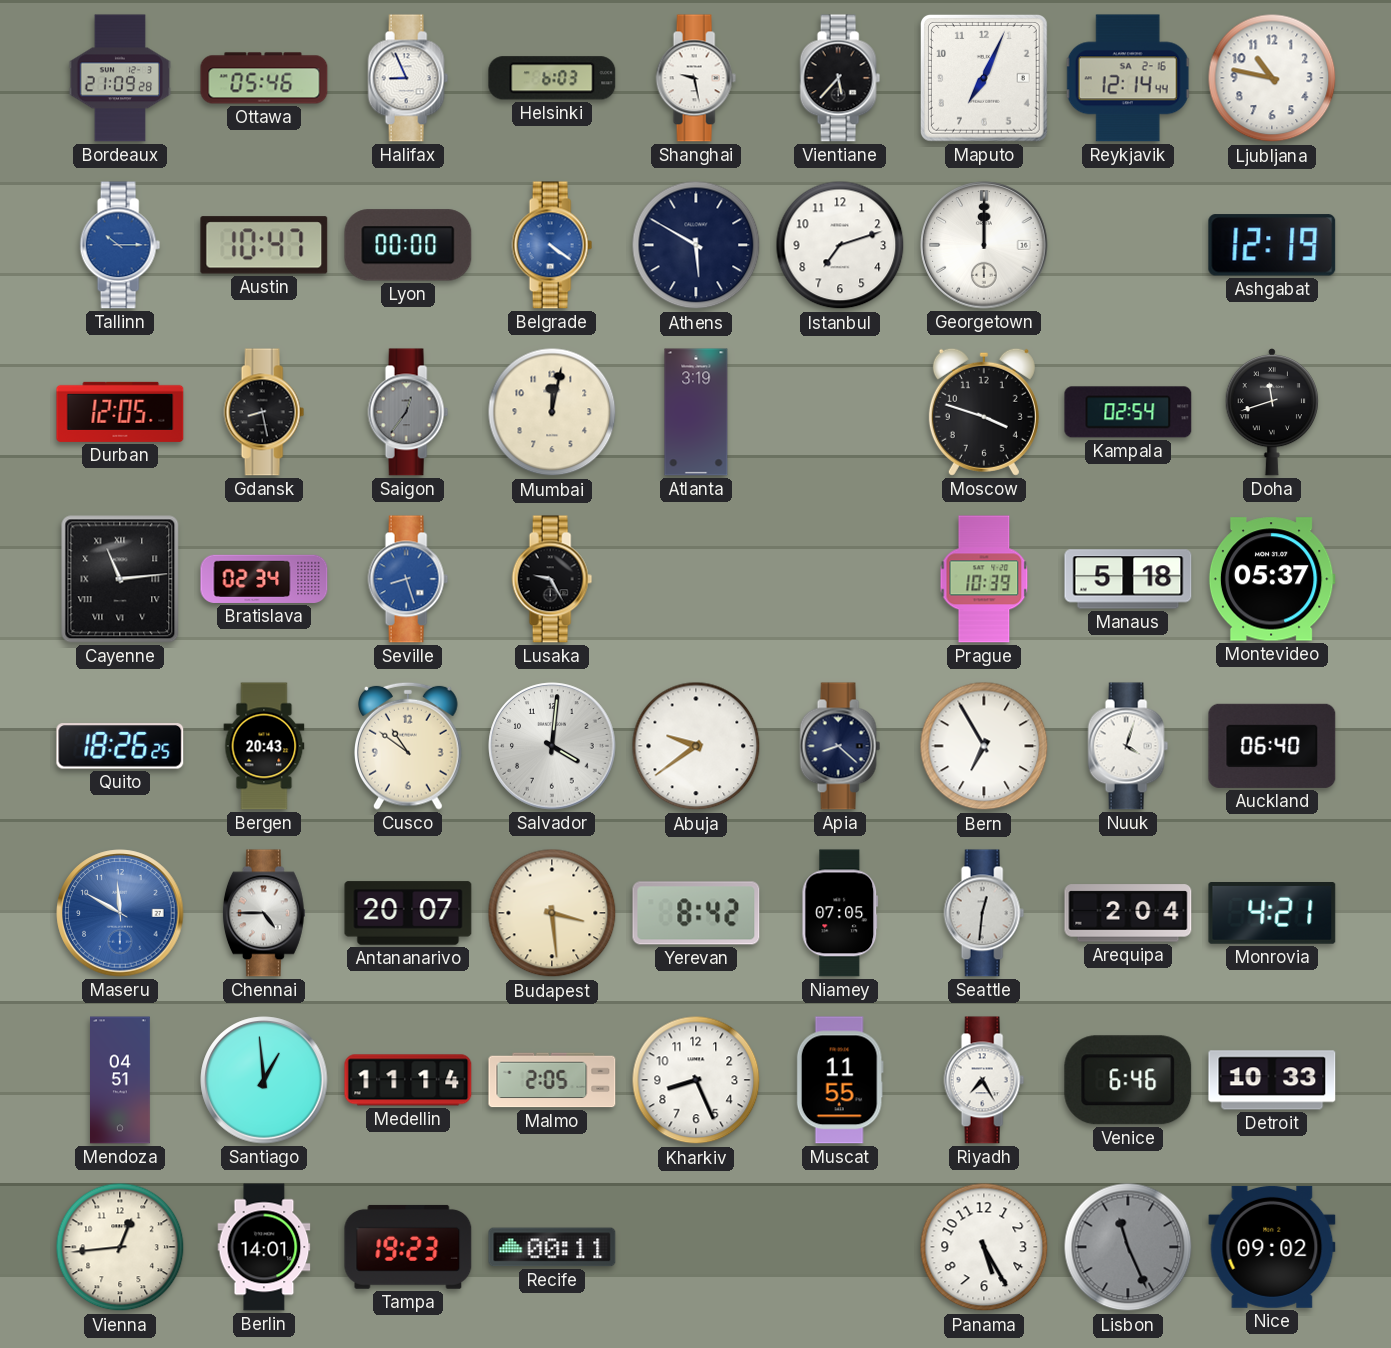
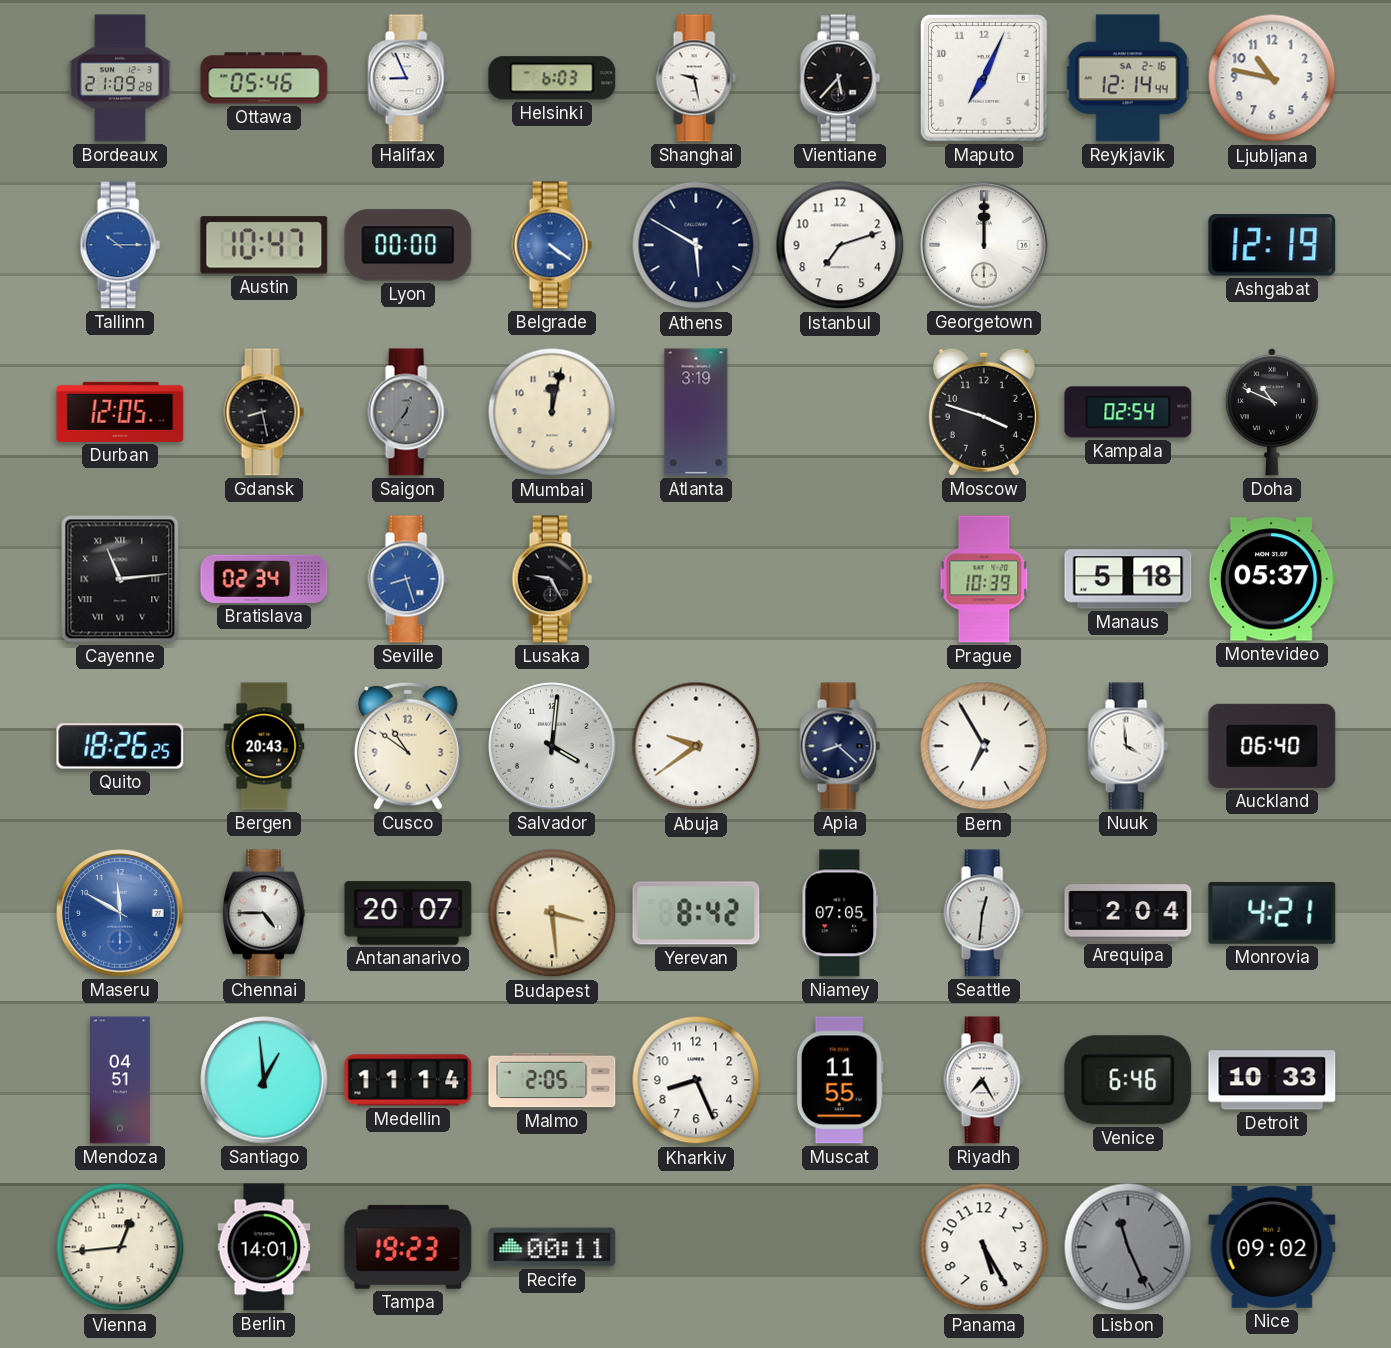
Doha: 11:42 -> 10:49
Nuuk: 4:03 -> 3:59
